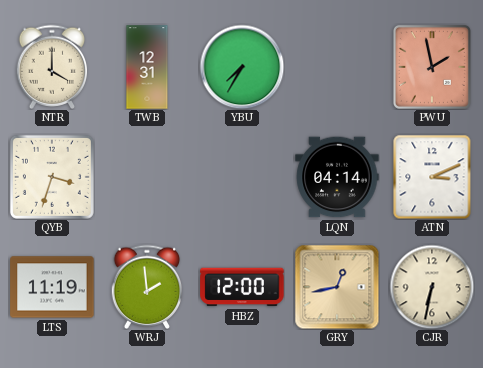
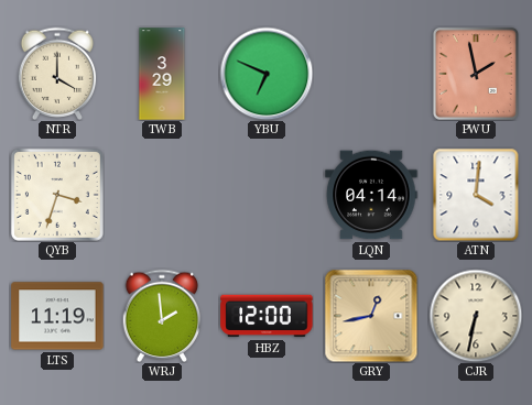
TWB: 12:31 -> 3:29
YBU: 7:35 -> 6:49
ATN: 3:11 -> 4:01
